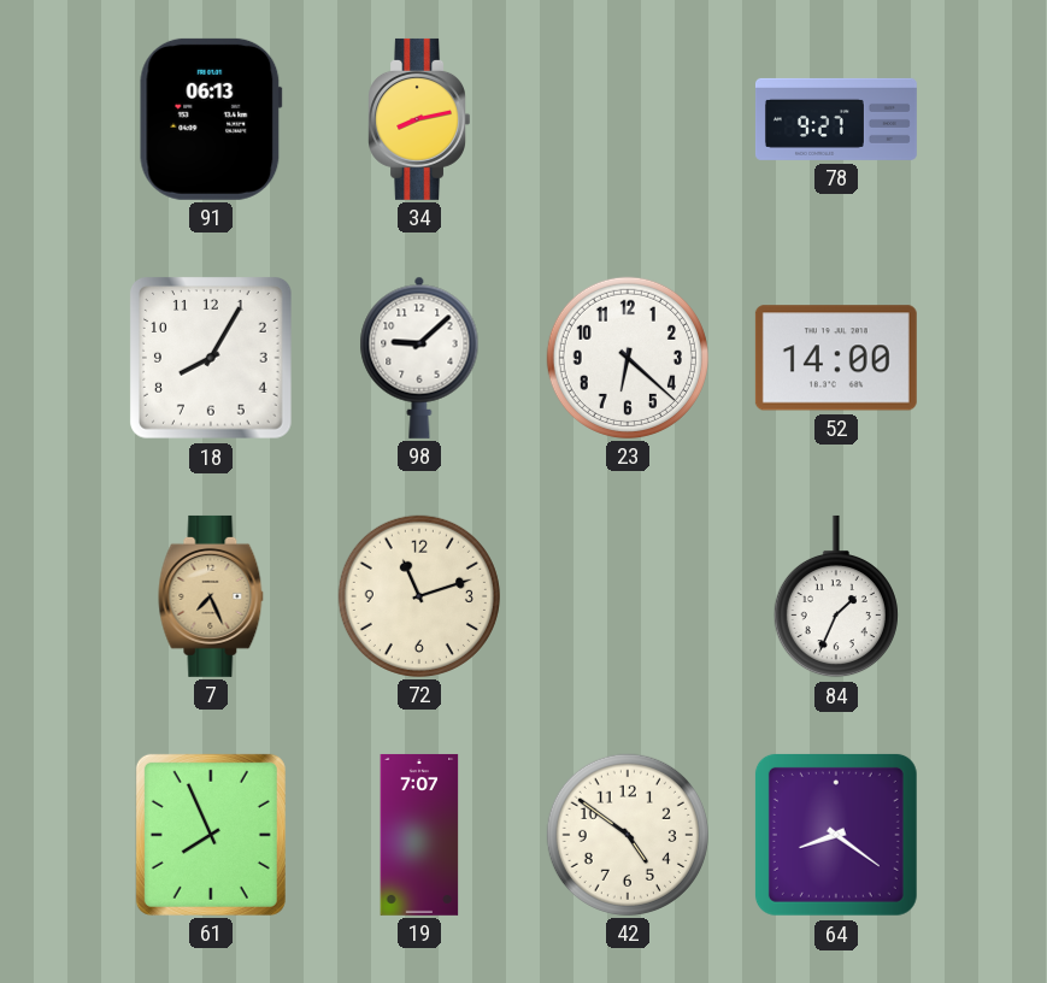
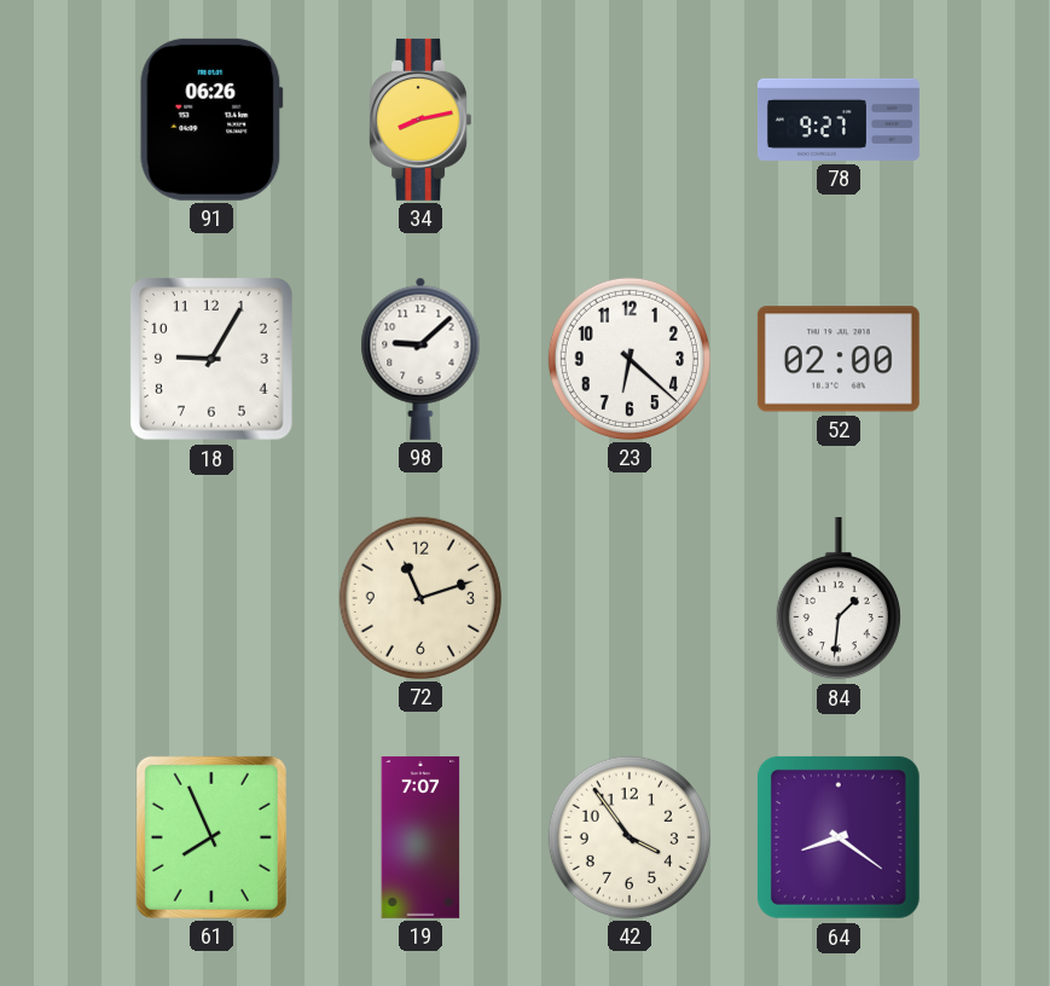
91: 06:13 -> 06:26
18: 8:05 -> 9:05
52: 14:00 -> 02:00
7: 7:26 -> none
84: 1:34 -> 1:31
42: 4:51 -> 3:54
